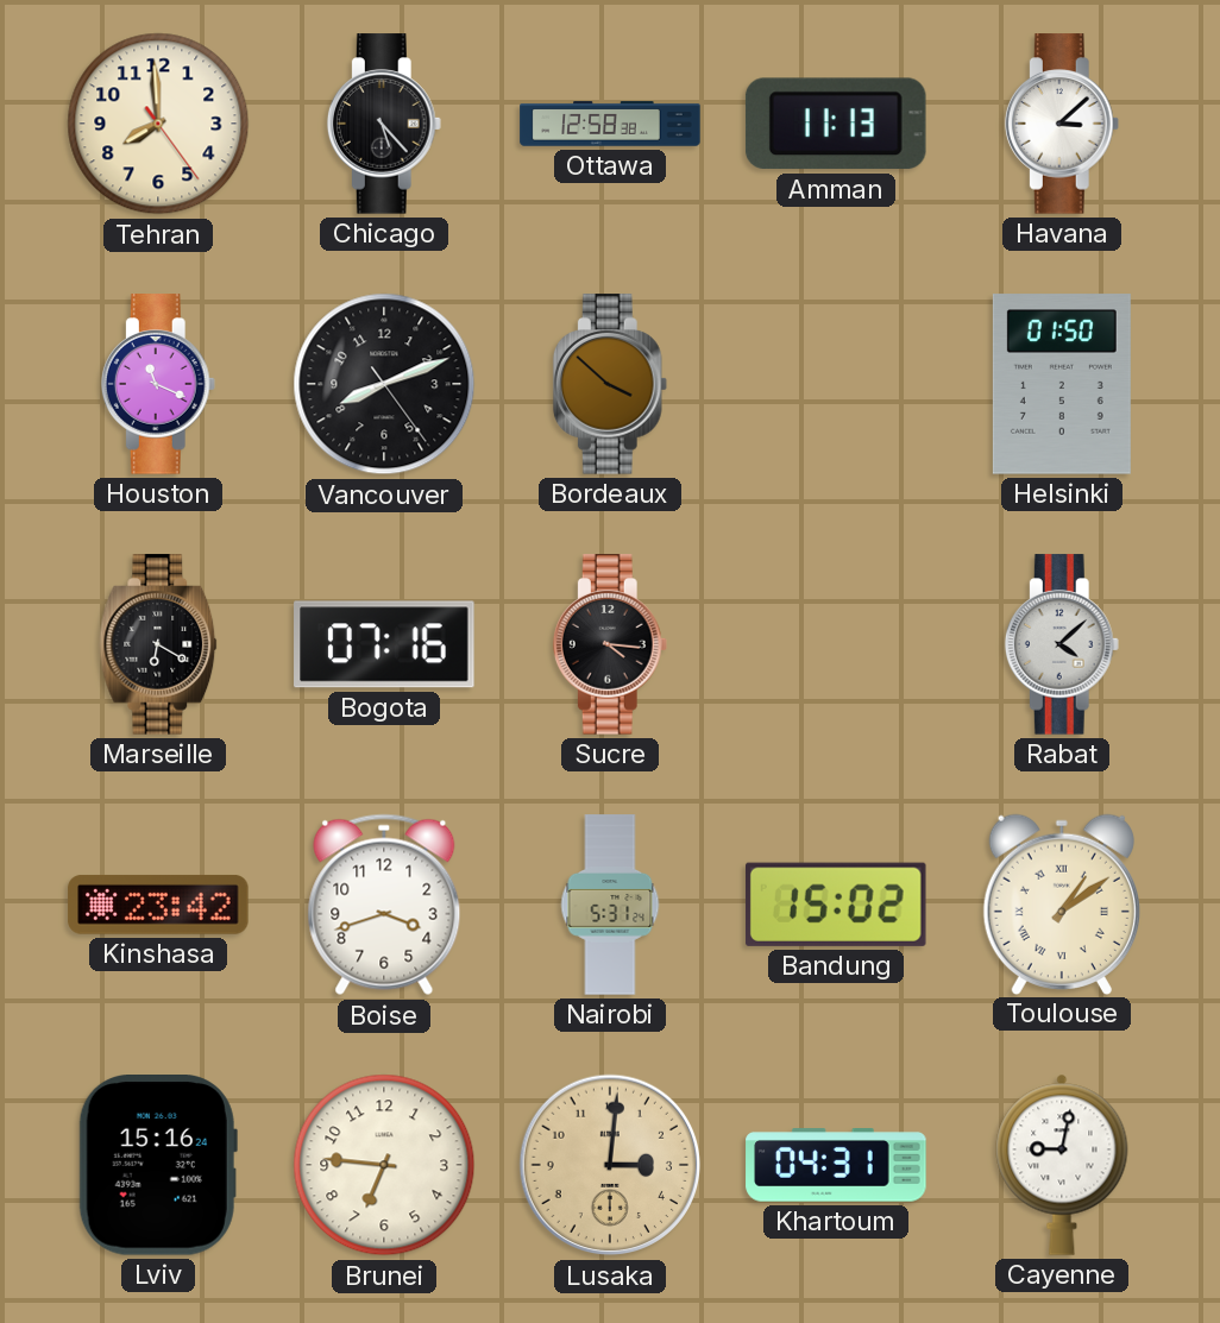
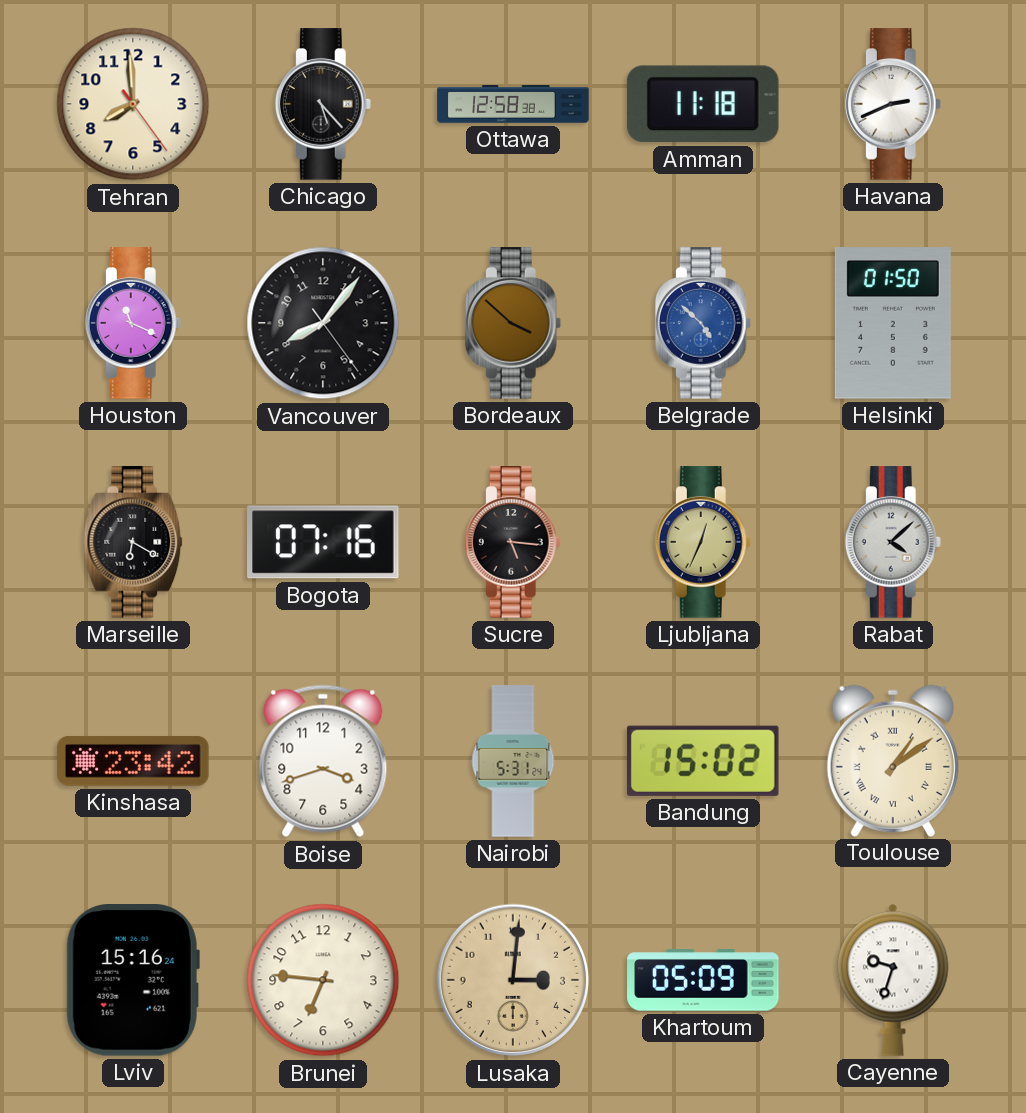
Amman: 11:13 -> 11:18
Havana: 3:08 -> 2:41
Vancouver: 8:11 -> 8:06
Belgrade: none -> 4:52
Sucre: 4:16 -> 5:16
Ljubljana: none -> 12:34
Khartoum: 04:31 -> 05:09
Cayenne: 9:02 -> 9:33
